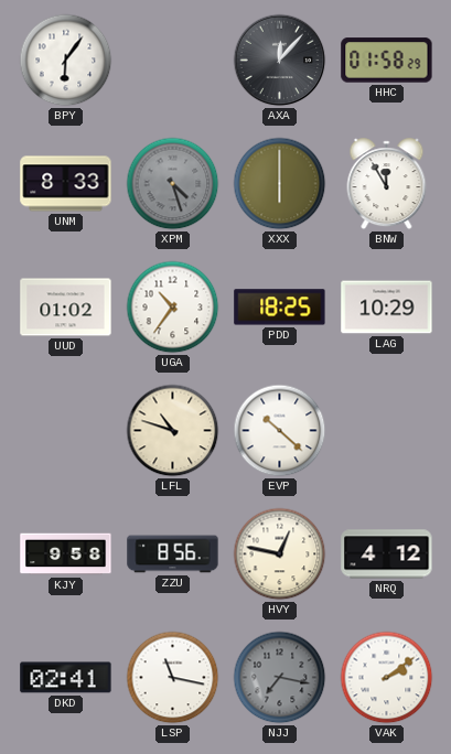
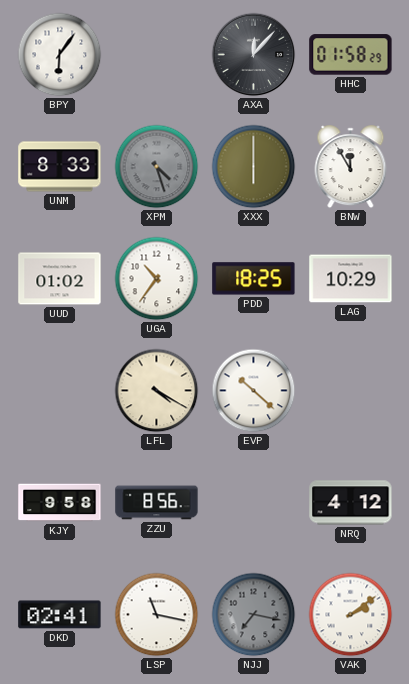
LFL: 10:48 -> 4:20
HVY: 12:47 -> none
